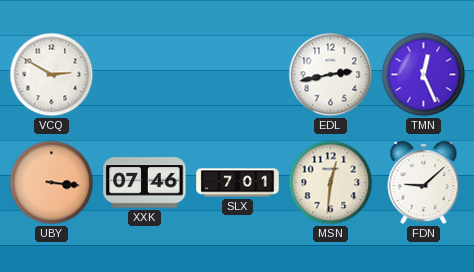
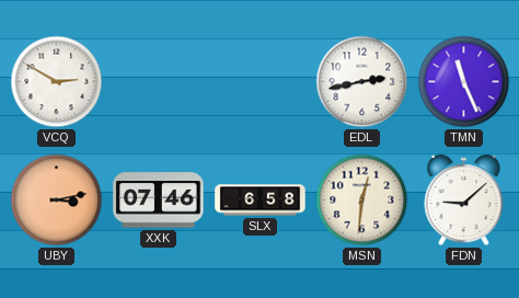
TMN: 12:26 -> 11:26
UBY: 3:16 -> 3:13
SLX: 7:01 -> 6:58
